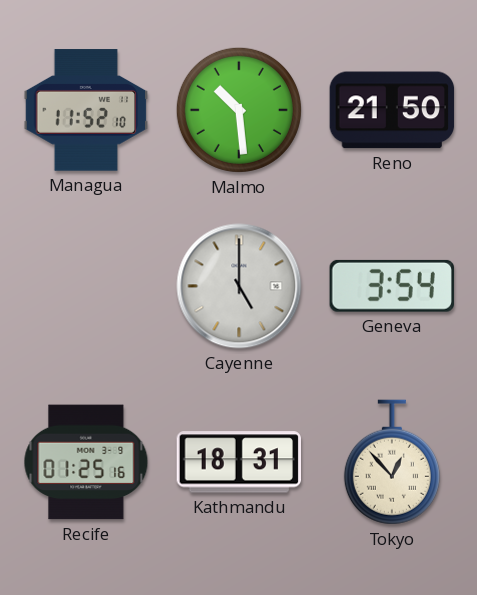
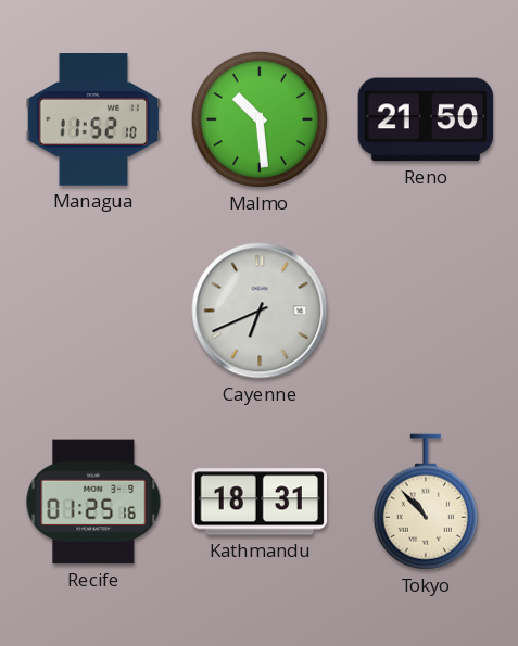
Cayenne: 5:00 -> 6:41
Geneva: 3:54 -> none
Tokyo: 12:53 -> 10:53
